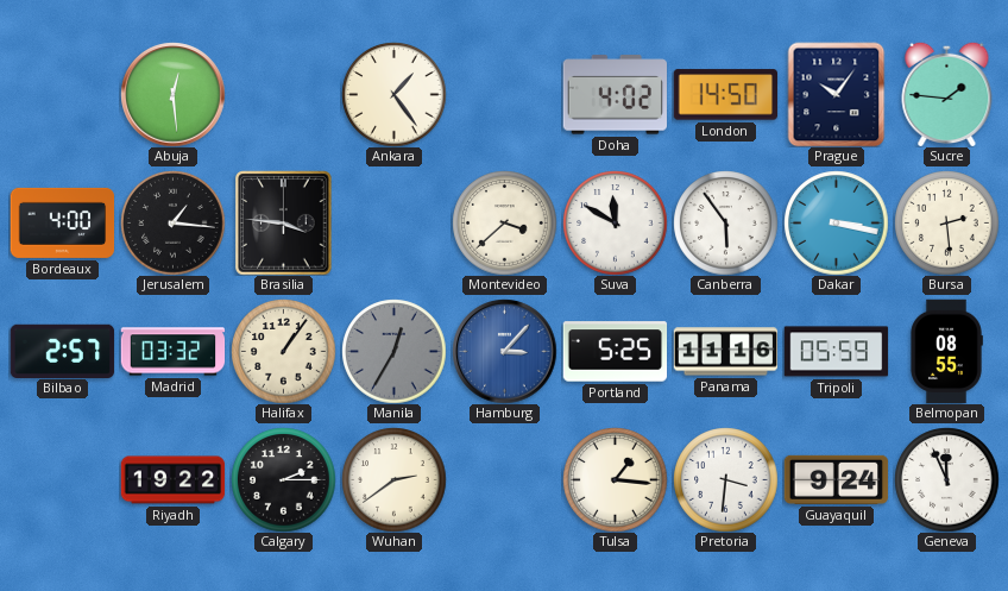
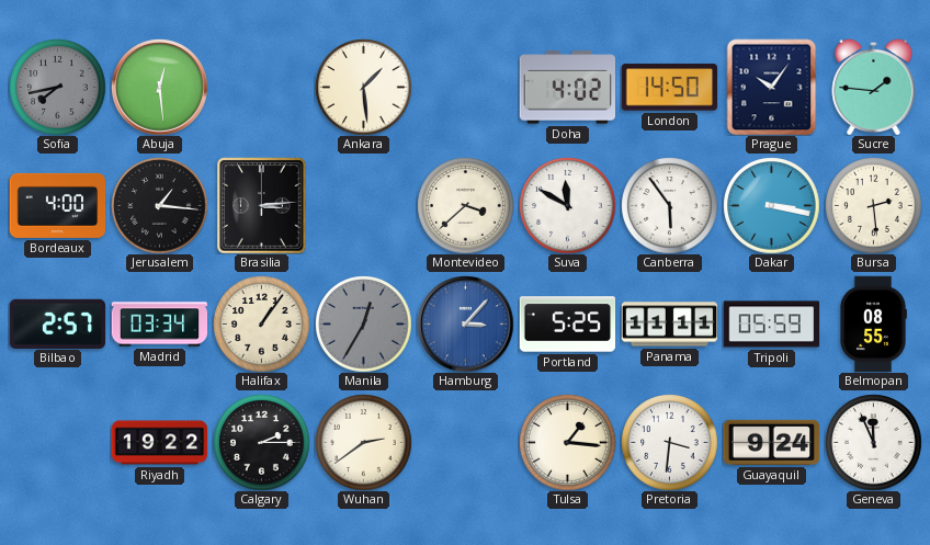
Sofia: none -> 7:43
Ankara: 1:24 -> 1:29
Brasilia: 3:46 -> 3:14
Madrid: 03:32 -> 03:34
Panama: 11:16 -> 11:11
